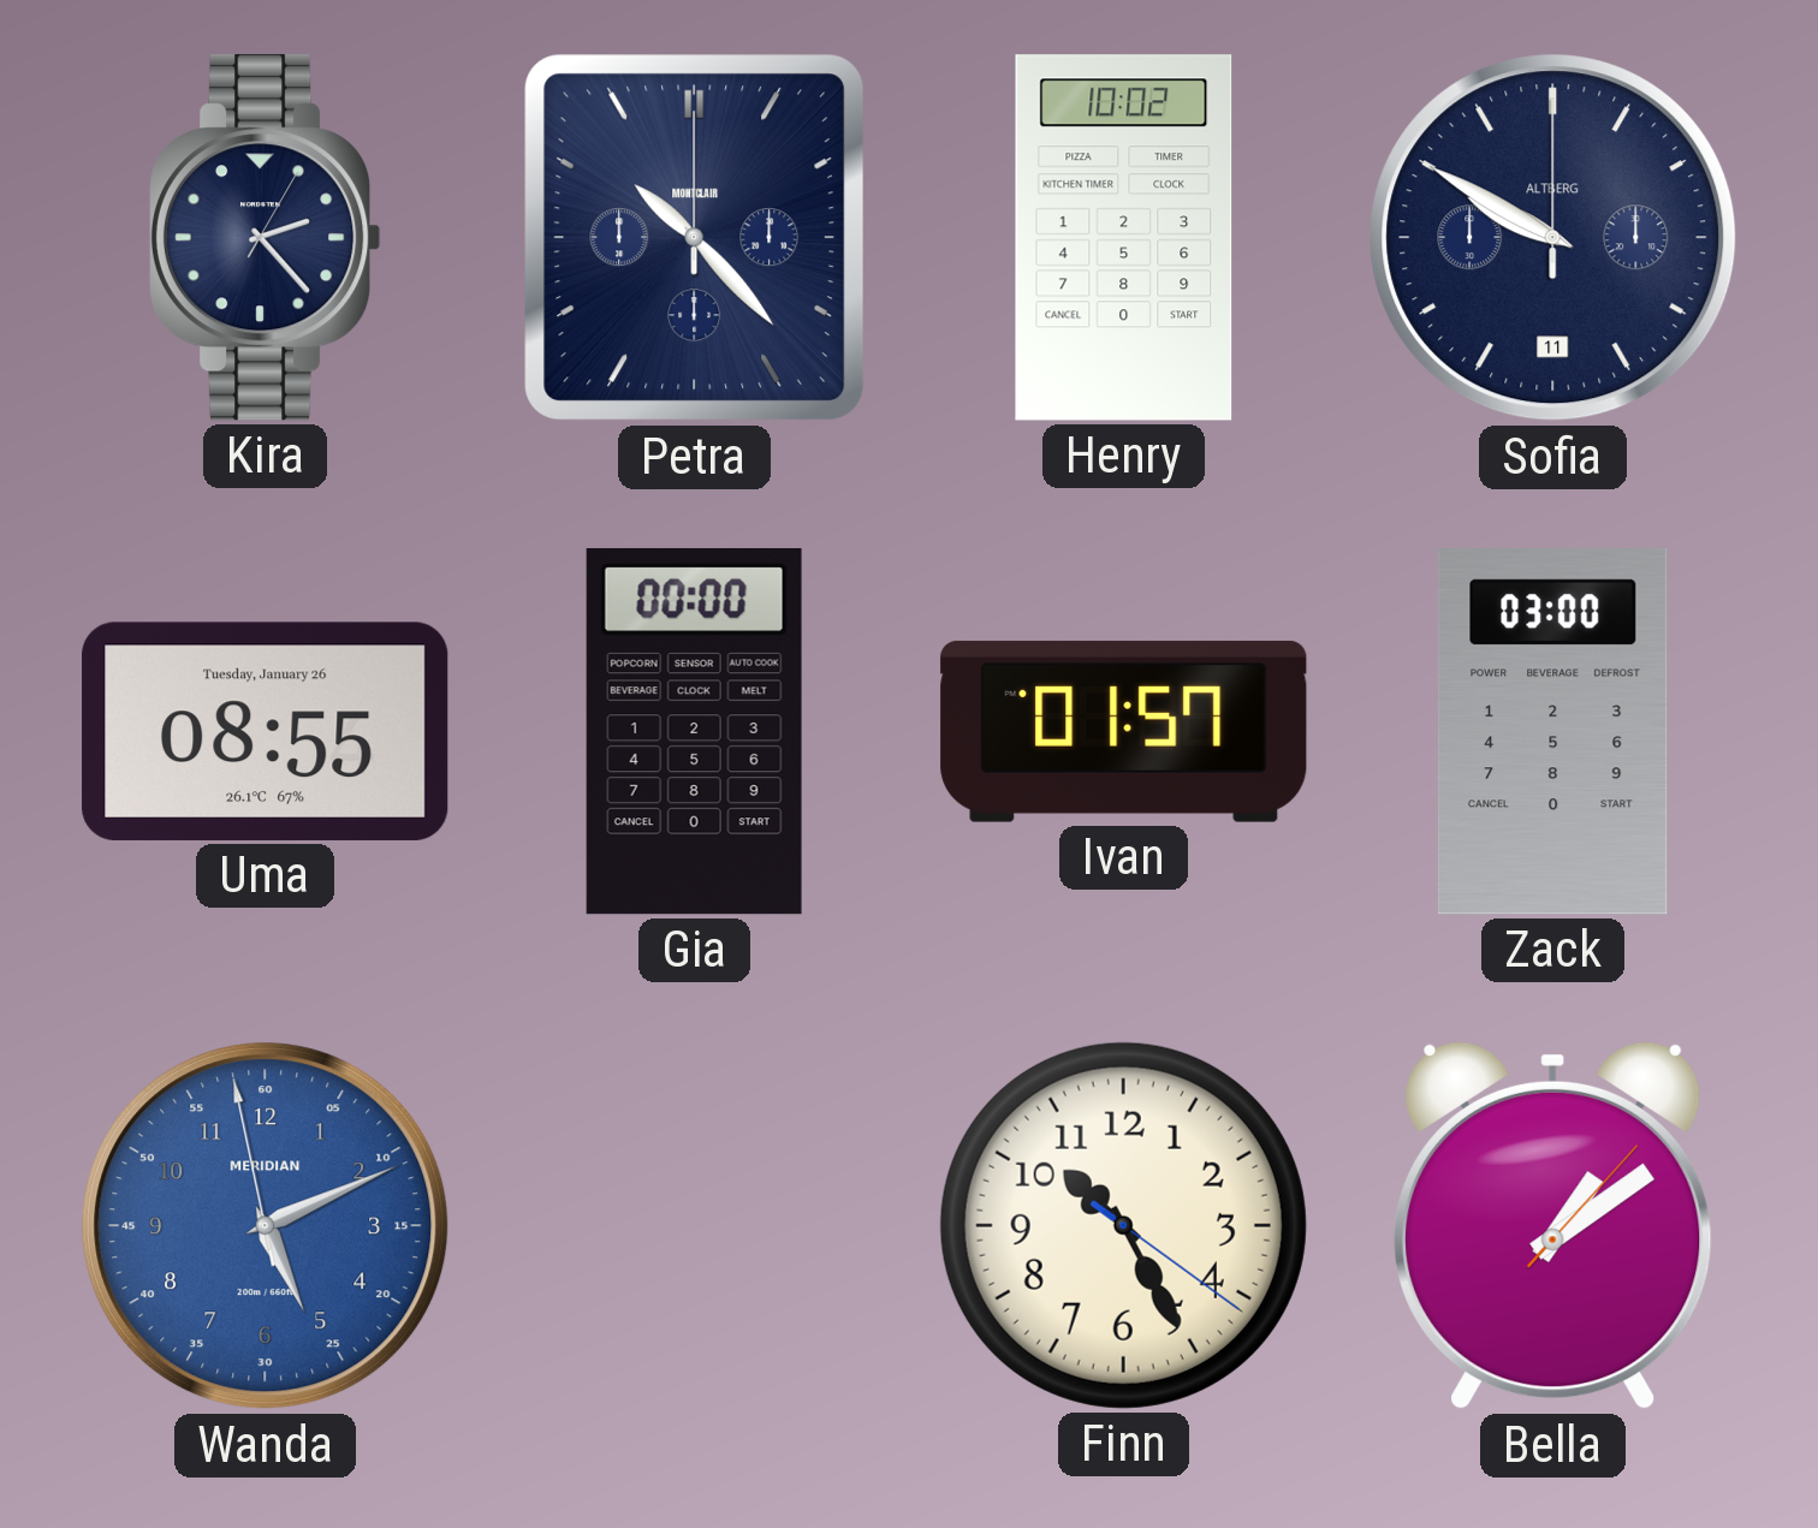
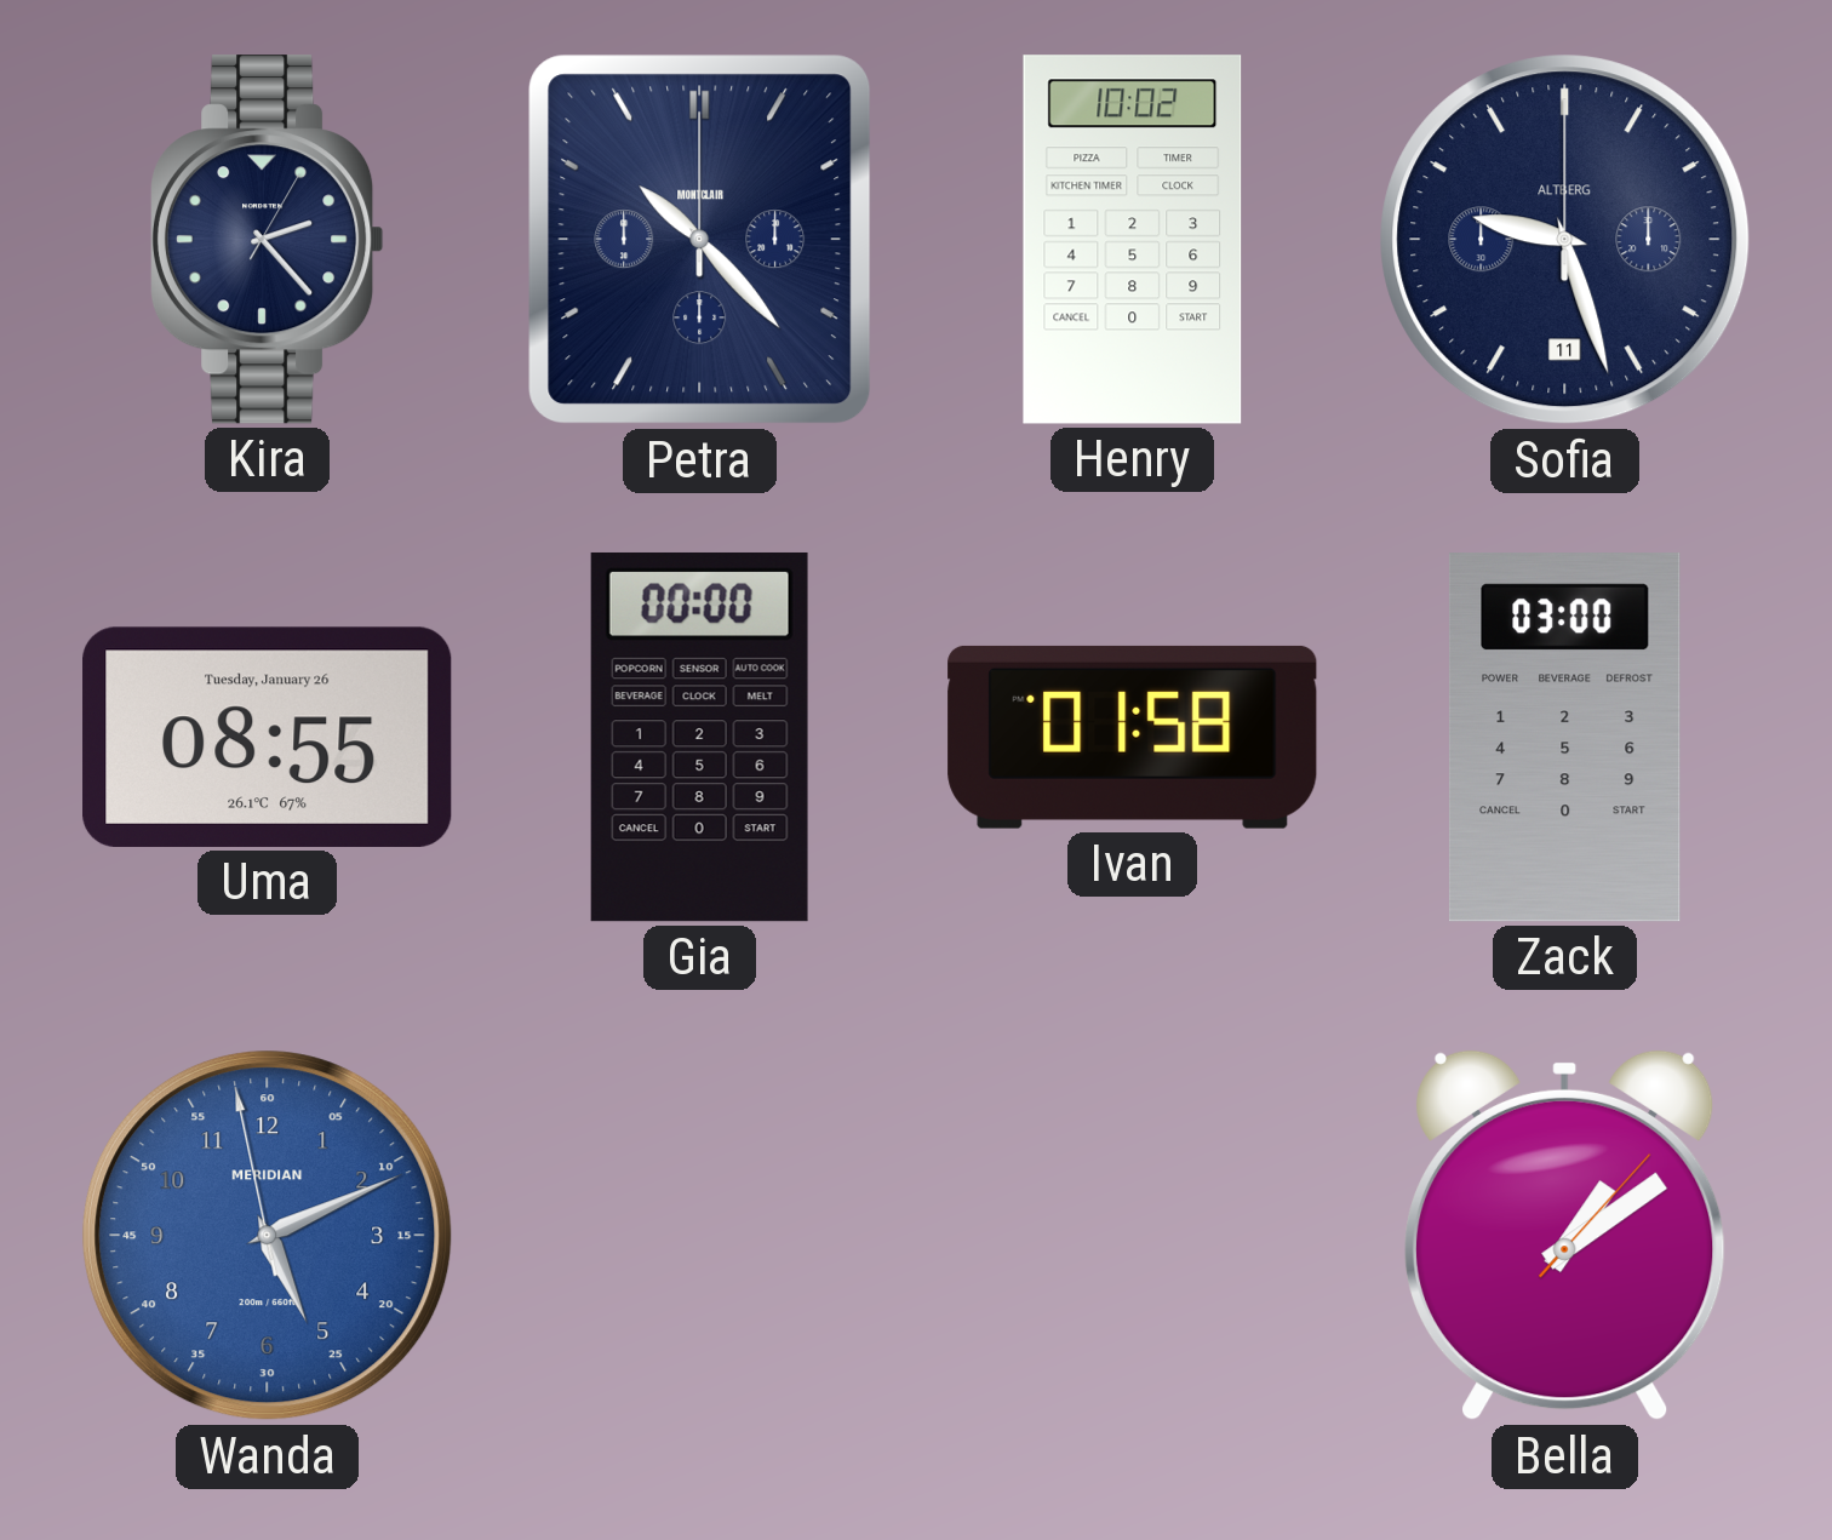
Sofia: 9:50 -> 9:27
Ivan: 01:57 -> 01:58
Finn: 10:25 -> none
